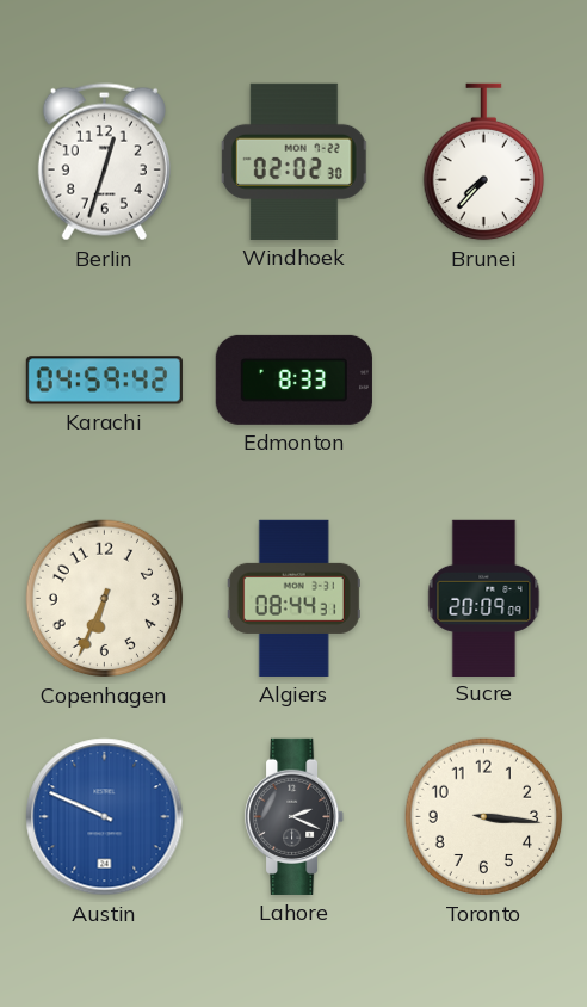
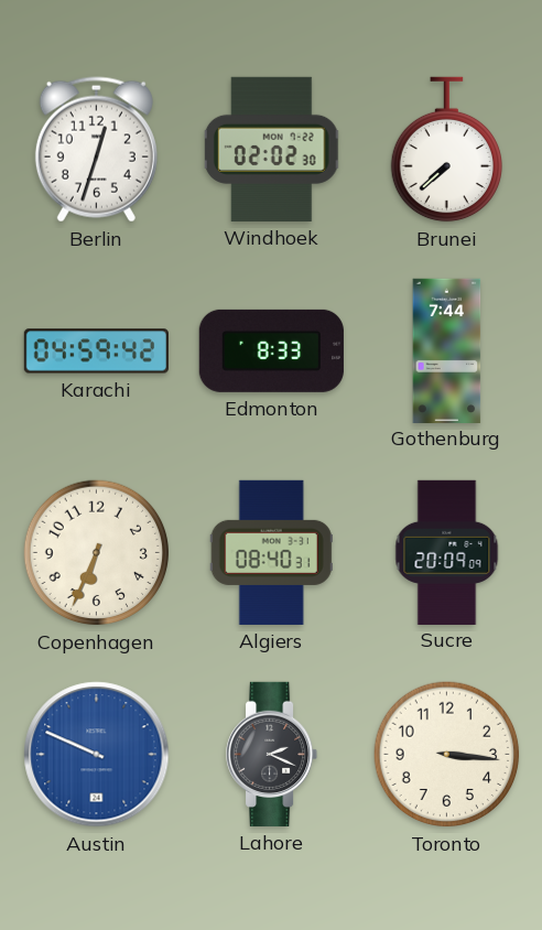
Brunei: 7:37 -> 7:38
Gothenburg: none -> 7:44
Algiers: 08:44 -> 08:40
